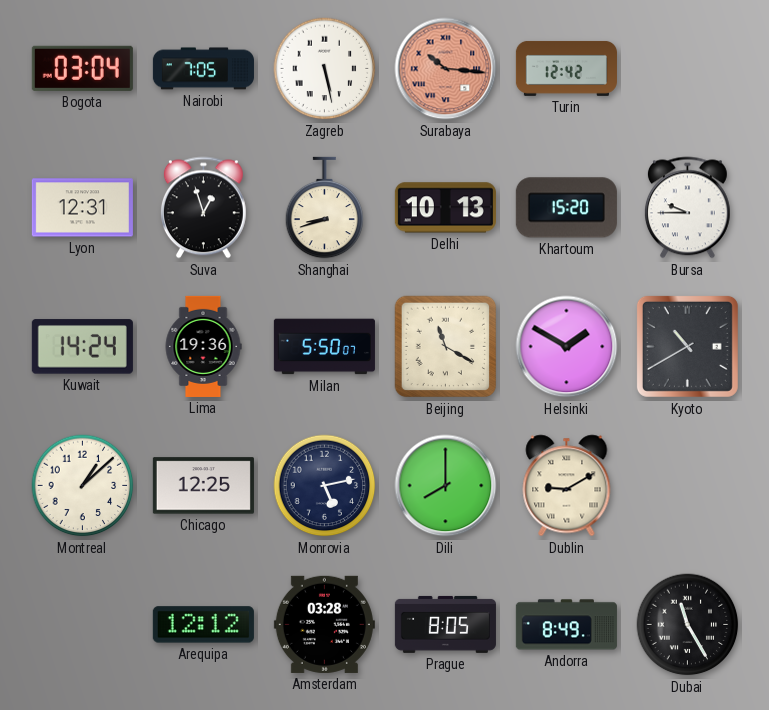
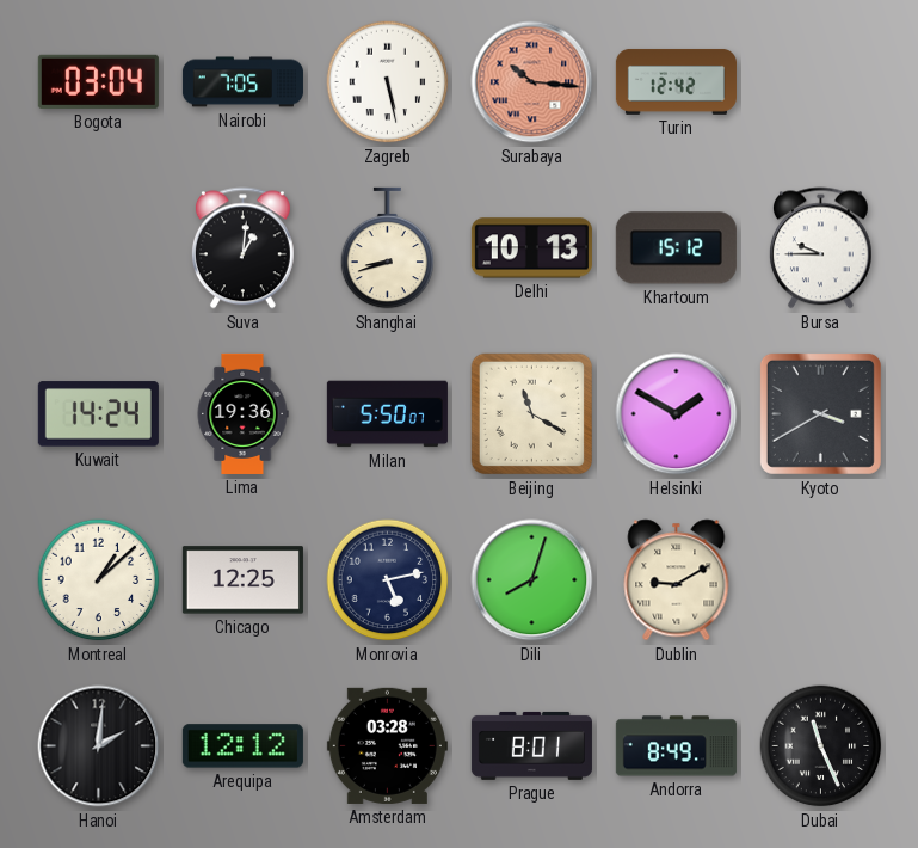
Lyon: 12:31 -> none
Suva: 12:57 -> 1:01
Khartoum: 15:20 -> 15:12
Kyoto: 10:40 -> 3:40
Dili: 8:00 -> 8:03
Hanoi: none -> 2:01
Prague: 8:05 -> 8:01
Dubai: 11:25 -> 11:26
